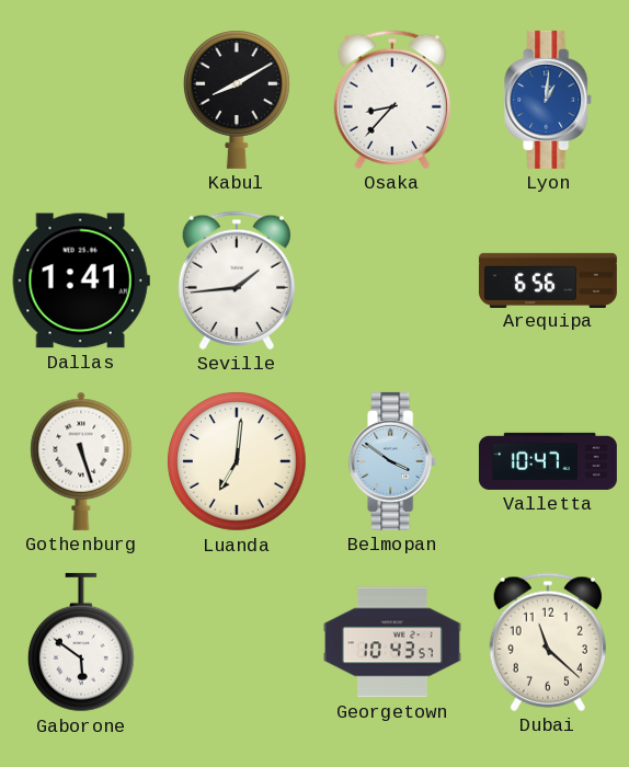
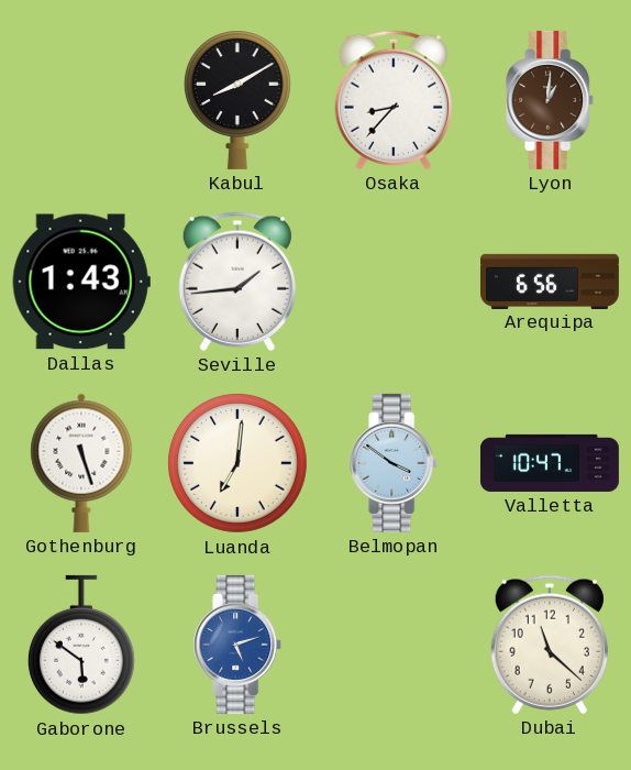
Lyon dial: blue -> brown
Dallas: 1:41 -> 1:43
Brussels: none -> 5:12
Georgetown: 10:43 -> none
